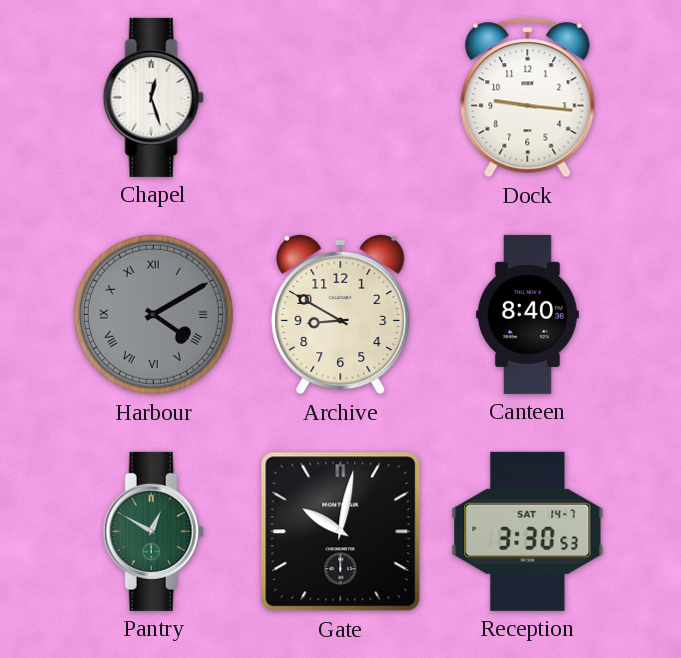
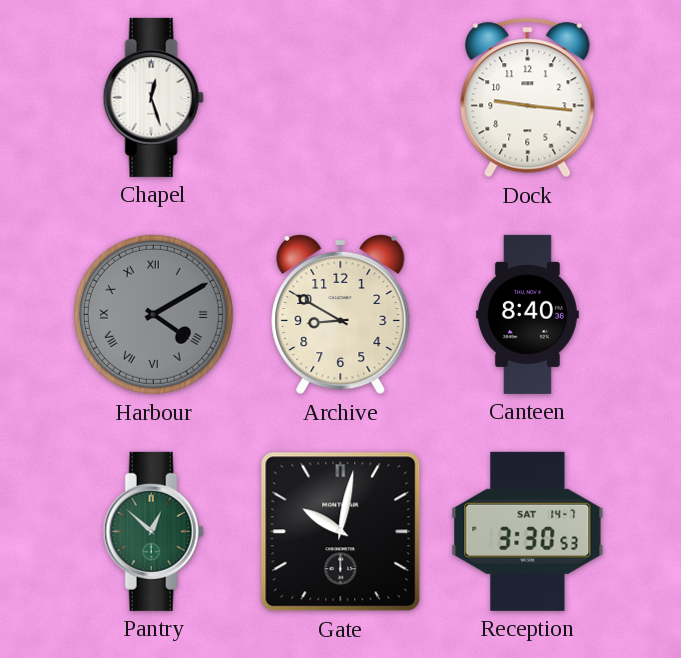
Pantry: 12:50 -> 12:52
